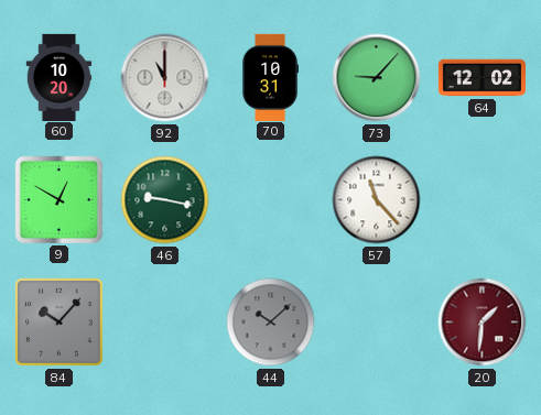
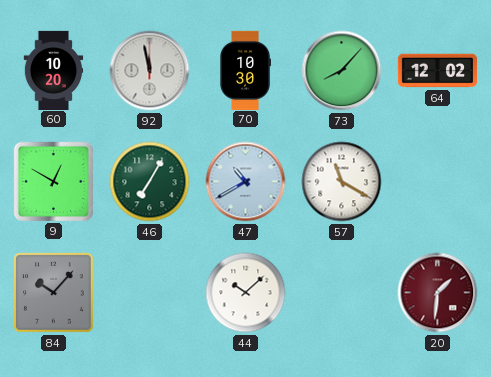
92: 11:00 -> 11:58
70: 10:31 -> 10:30
73: 9:07 -> 8:07
46: 9:17 -> 7:05
47: none -> 10:40
57: 11:23 -> 11:20
44 dial: grey -> white
